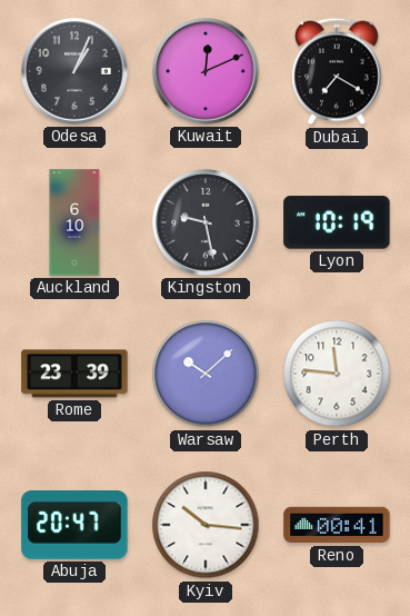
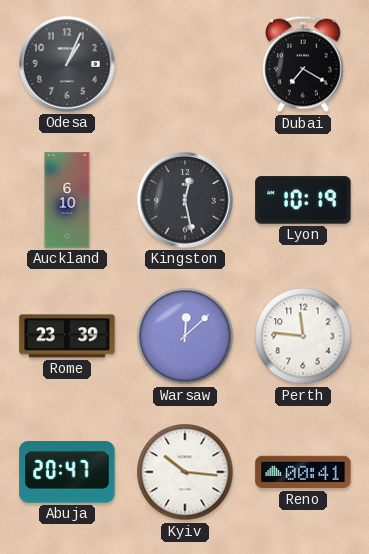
Kuwait: 12:11 -> none
Kingston: 9:28 -> 12:28
Warsaw: 10:08 -> 12:08
